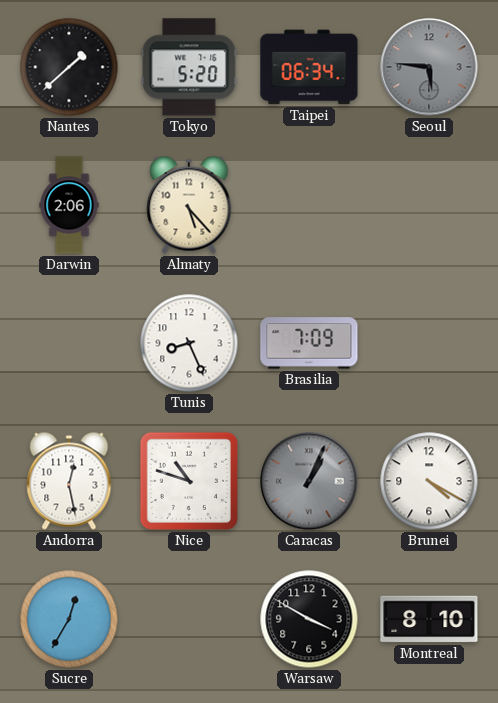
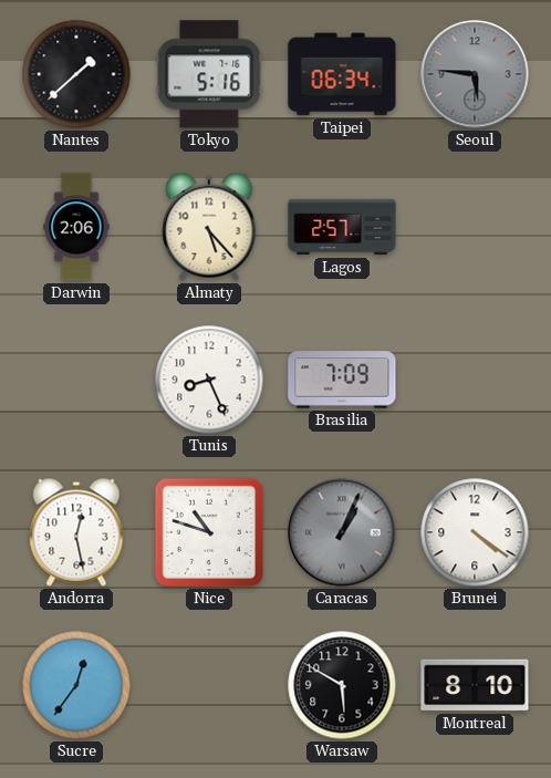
Tokyo: 5:20 -> 5:16
Lagos: none -> 2:57
Brunei: 4:20 -> 4:21
Sucre: 12:35 -> 12:36
Warsaw: 3:50 -> 5:50
